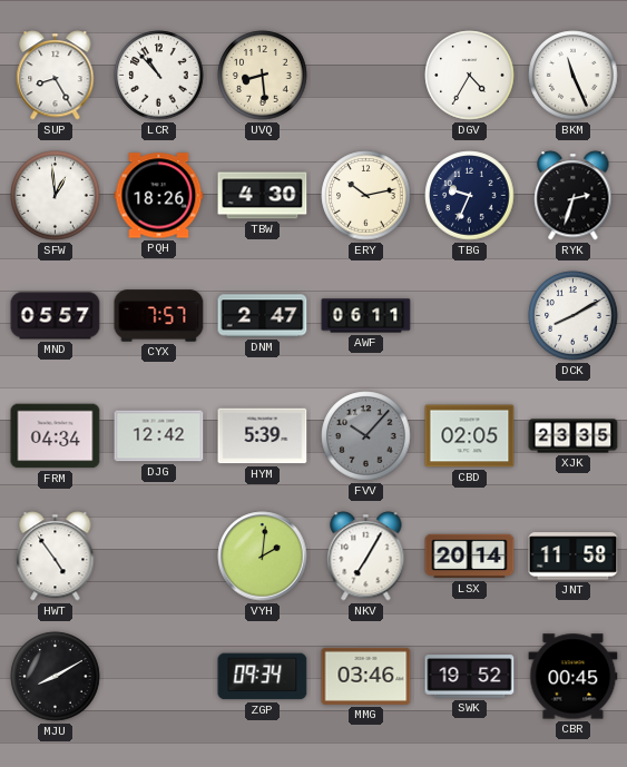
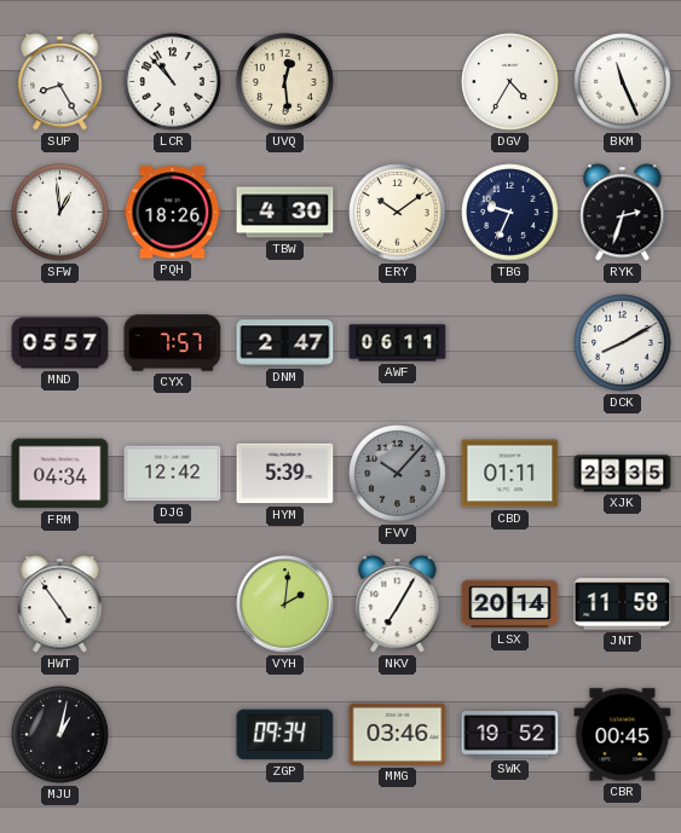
UVQ: 8:29 -> 12:29
ERY: 10:13 -> 10:09
CBD: 02:05 -> 01:11
MJU: 8:10 -> 1:02
